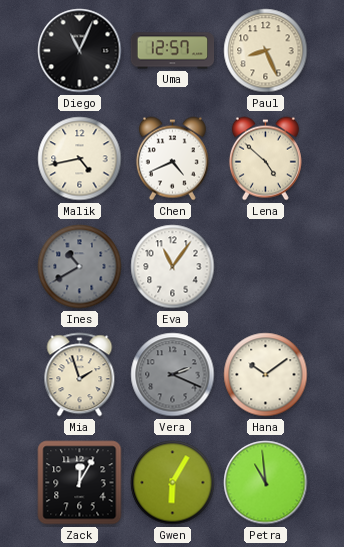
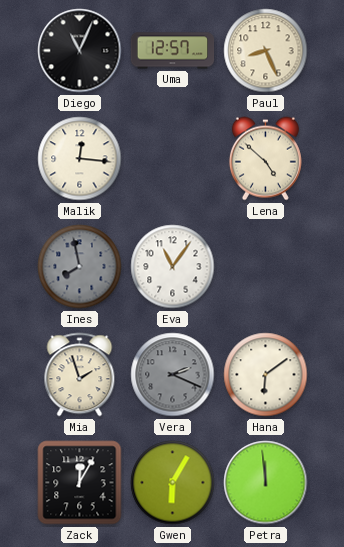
Malik: 4:43 -> 12:16
Chen: 4:41 -> none
Ines: 10:40 -> 7:58
Hana: 10:09 -> 6:09
Petra: 10:59 -> 11:59
